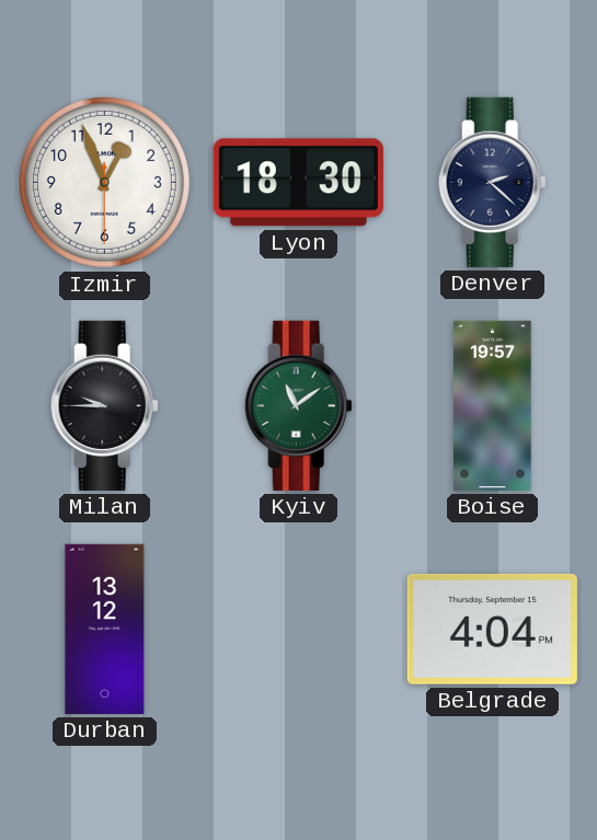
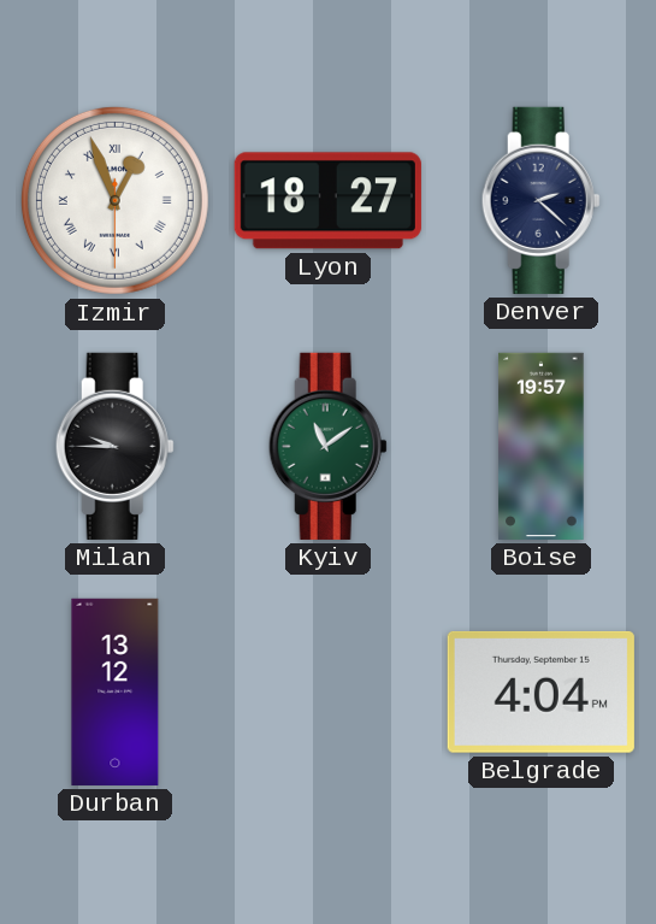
Izmir numerals: Arabic -> Roman
Lyon: 18:30 -> 18:27
